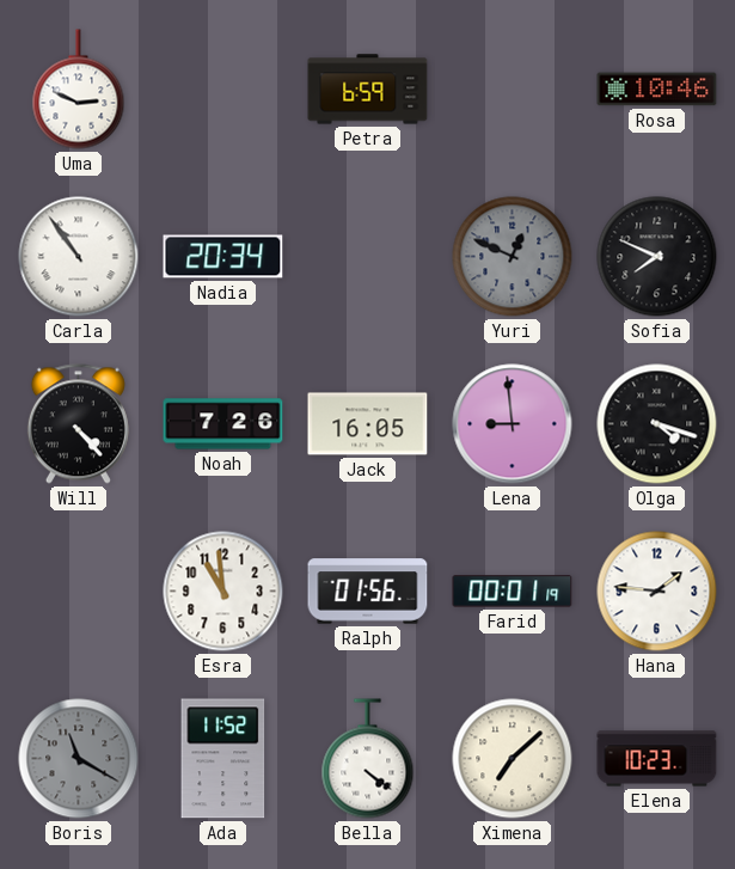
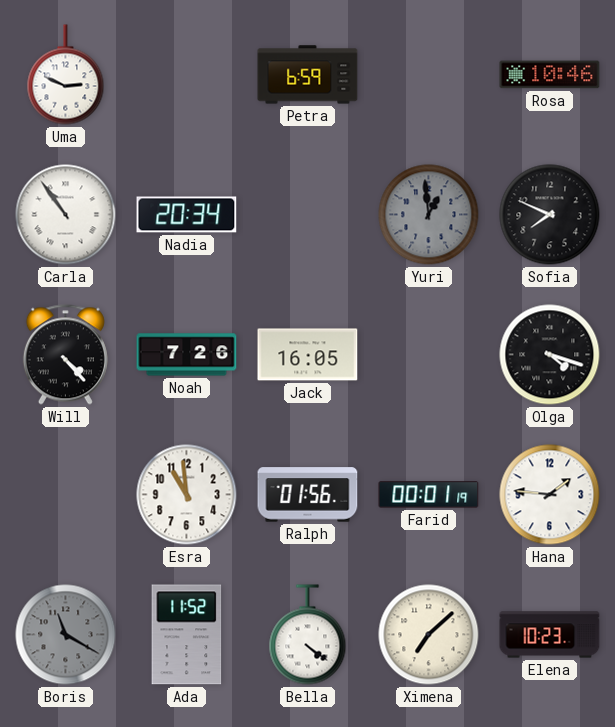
Yuri: 12:49 -> 12:59
Lena: 8:59 -> none
